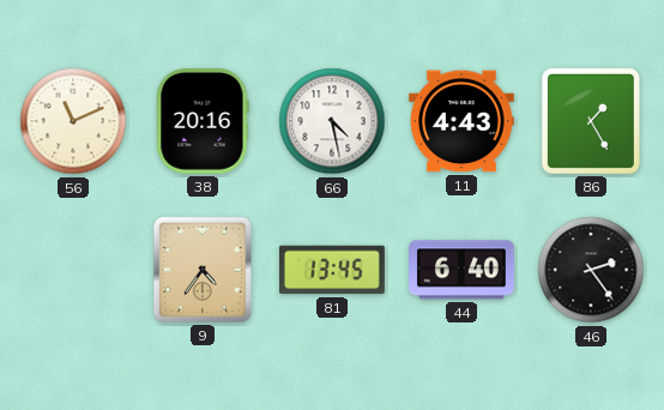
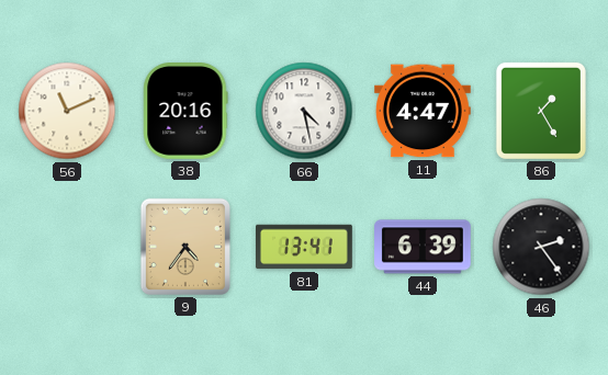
11: 4:43 -> 4:47
81: 13:45 -> 13:41
44: 6:40 -> 6:39
